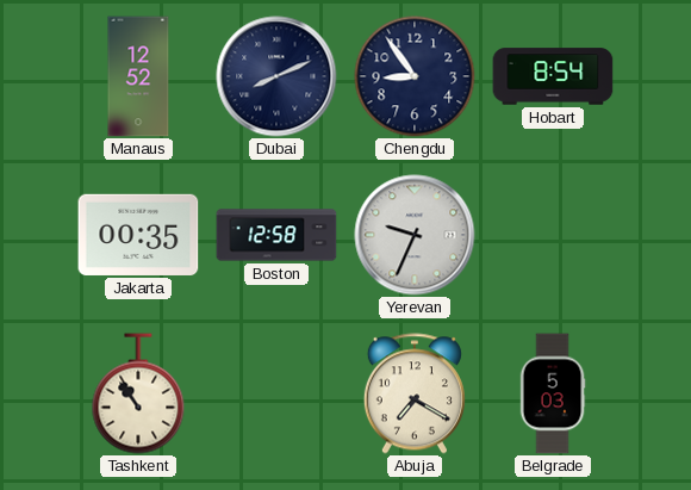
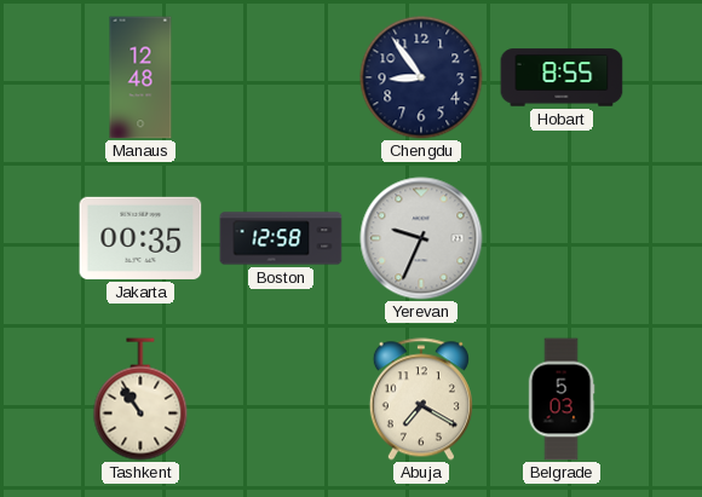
Manaus: 12:52 -> 12:48
Dubai: 8:11 -> none
Hobart: 8:54 -> 8:55
